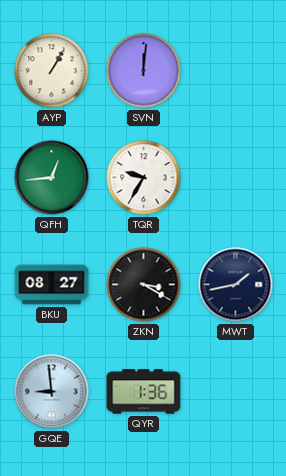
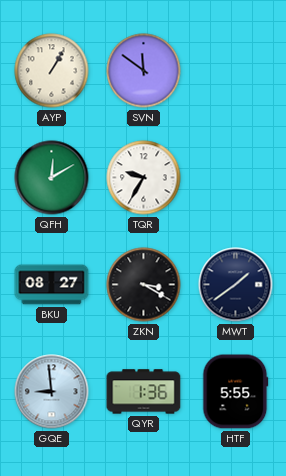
SVN: 12:01 -> 11:51
QFH: 12:44 -> 12:10
MWT: 1:43 -> 1:39
HTF: none -> 5:55
